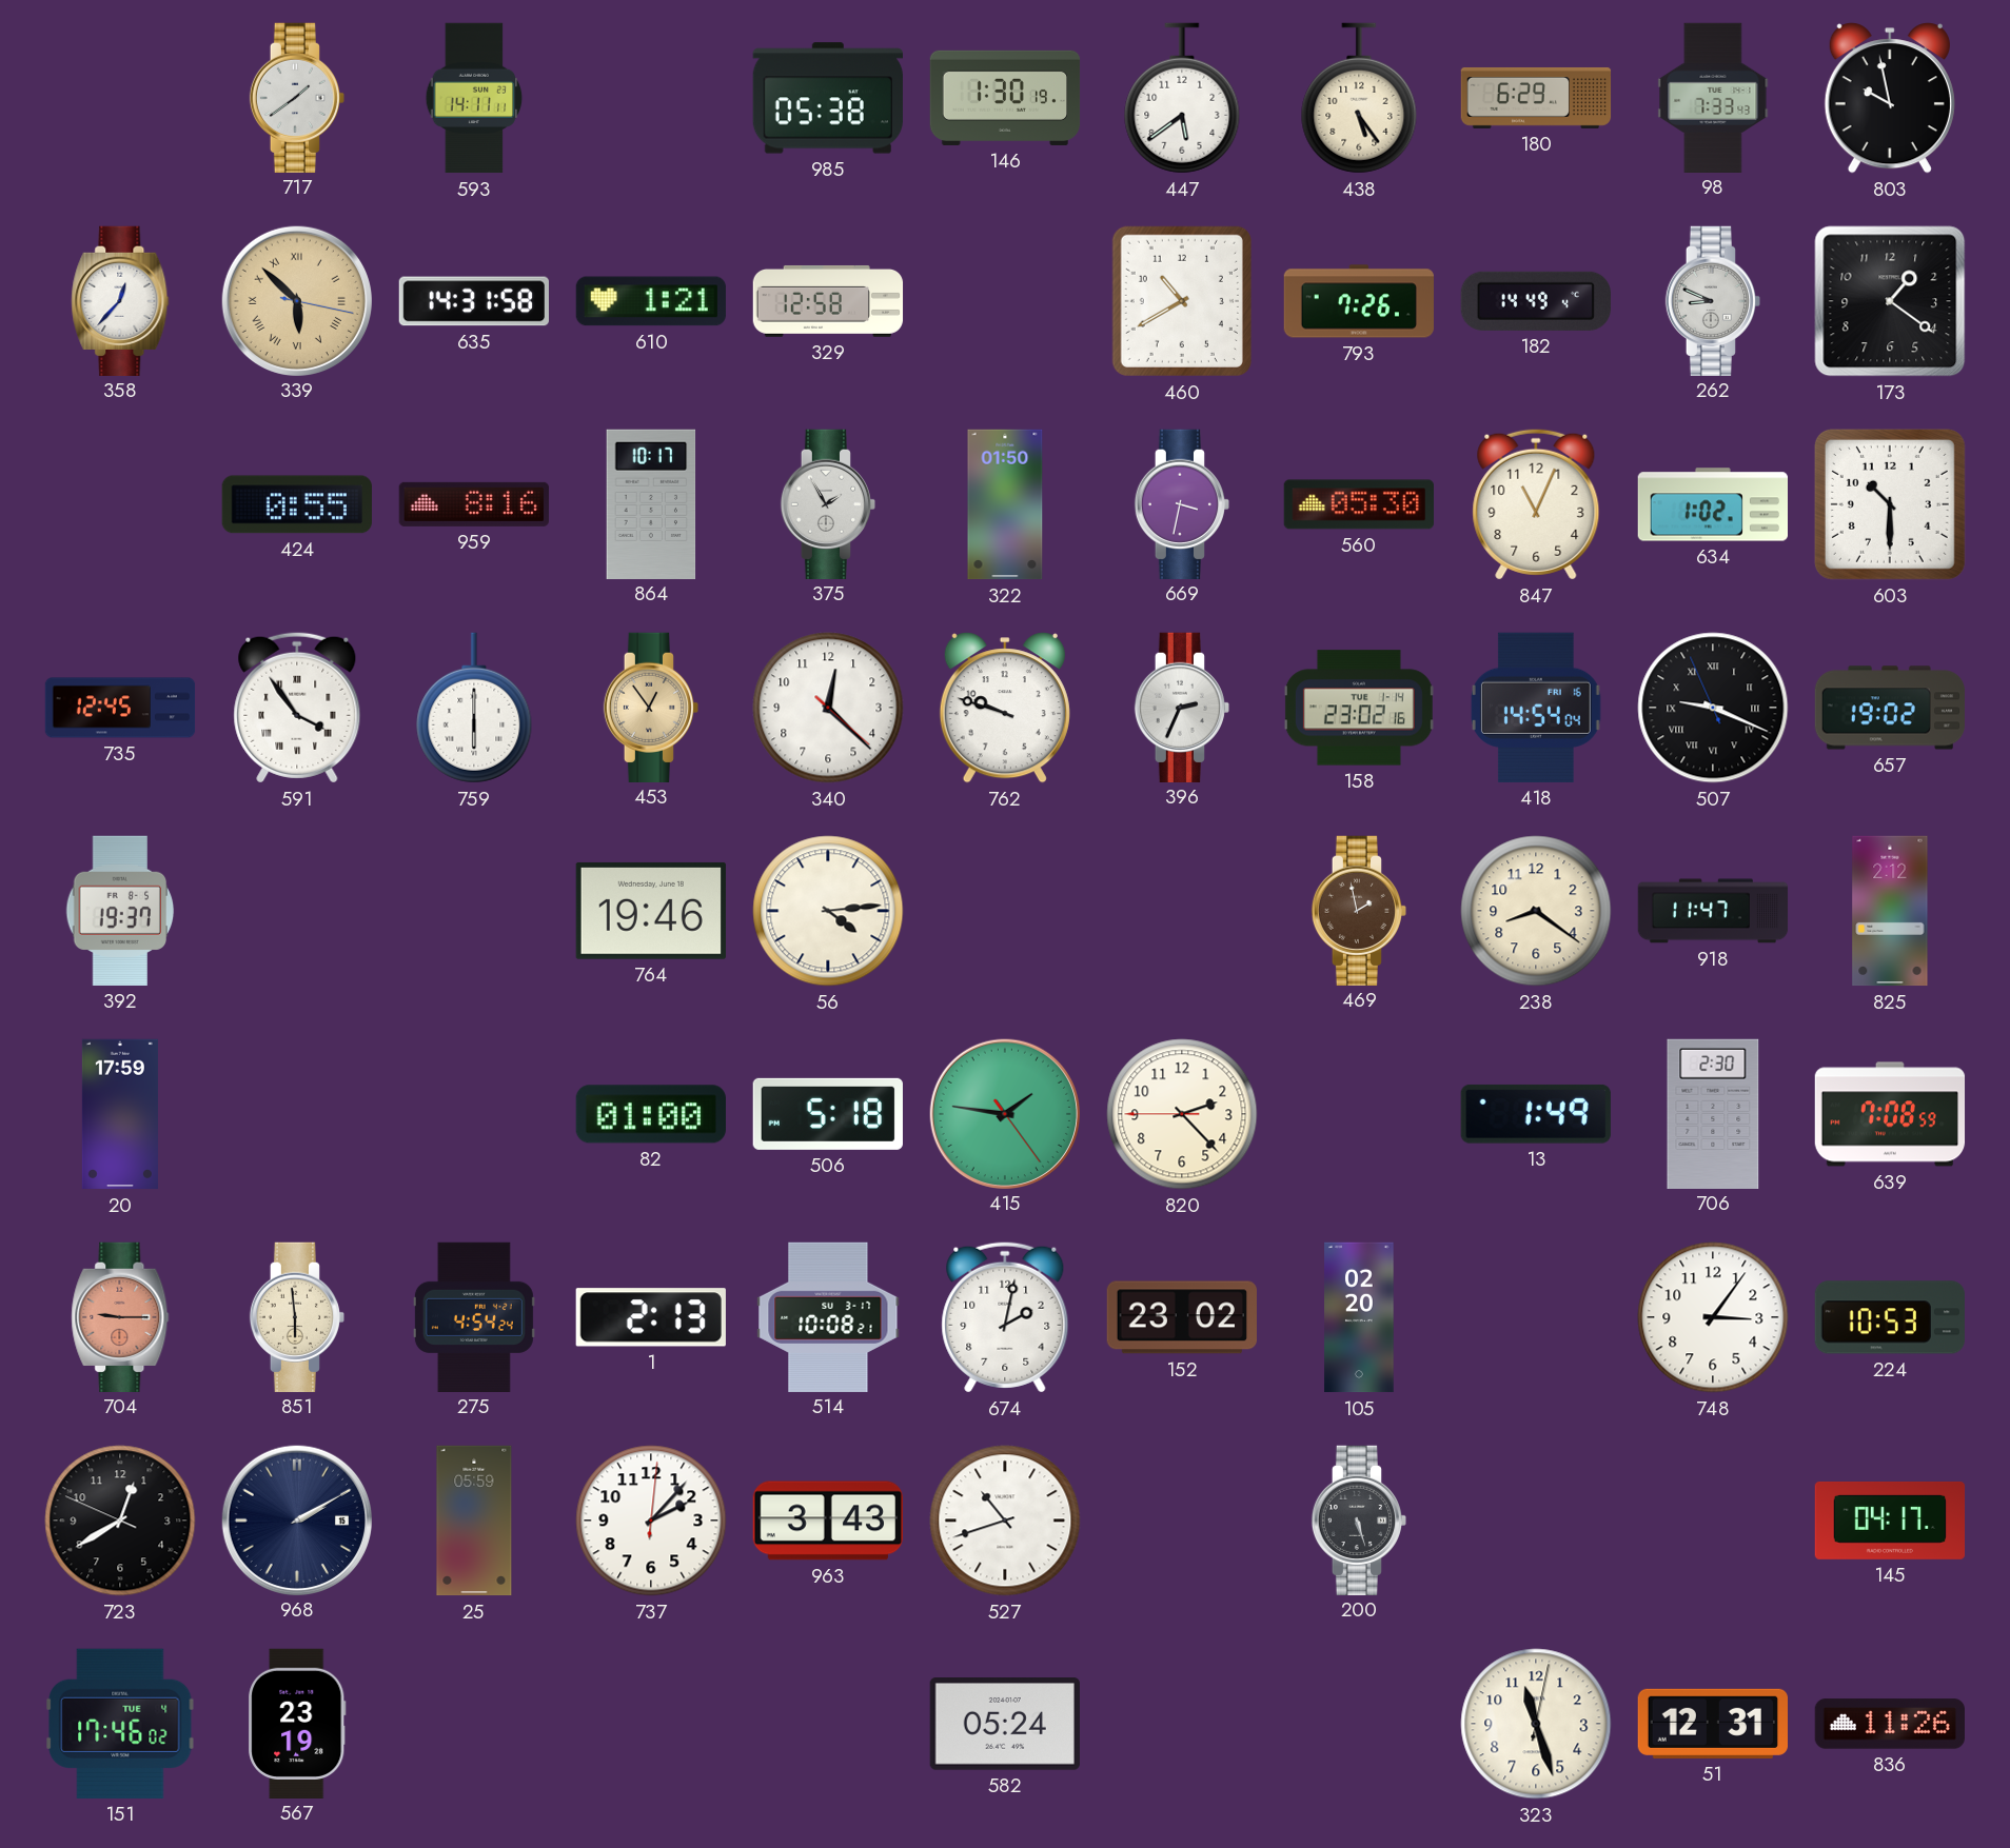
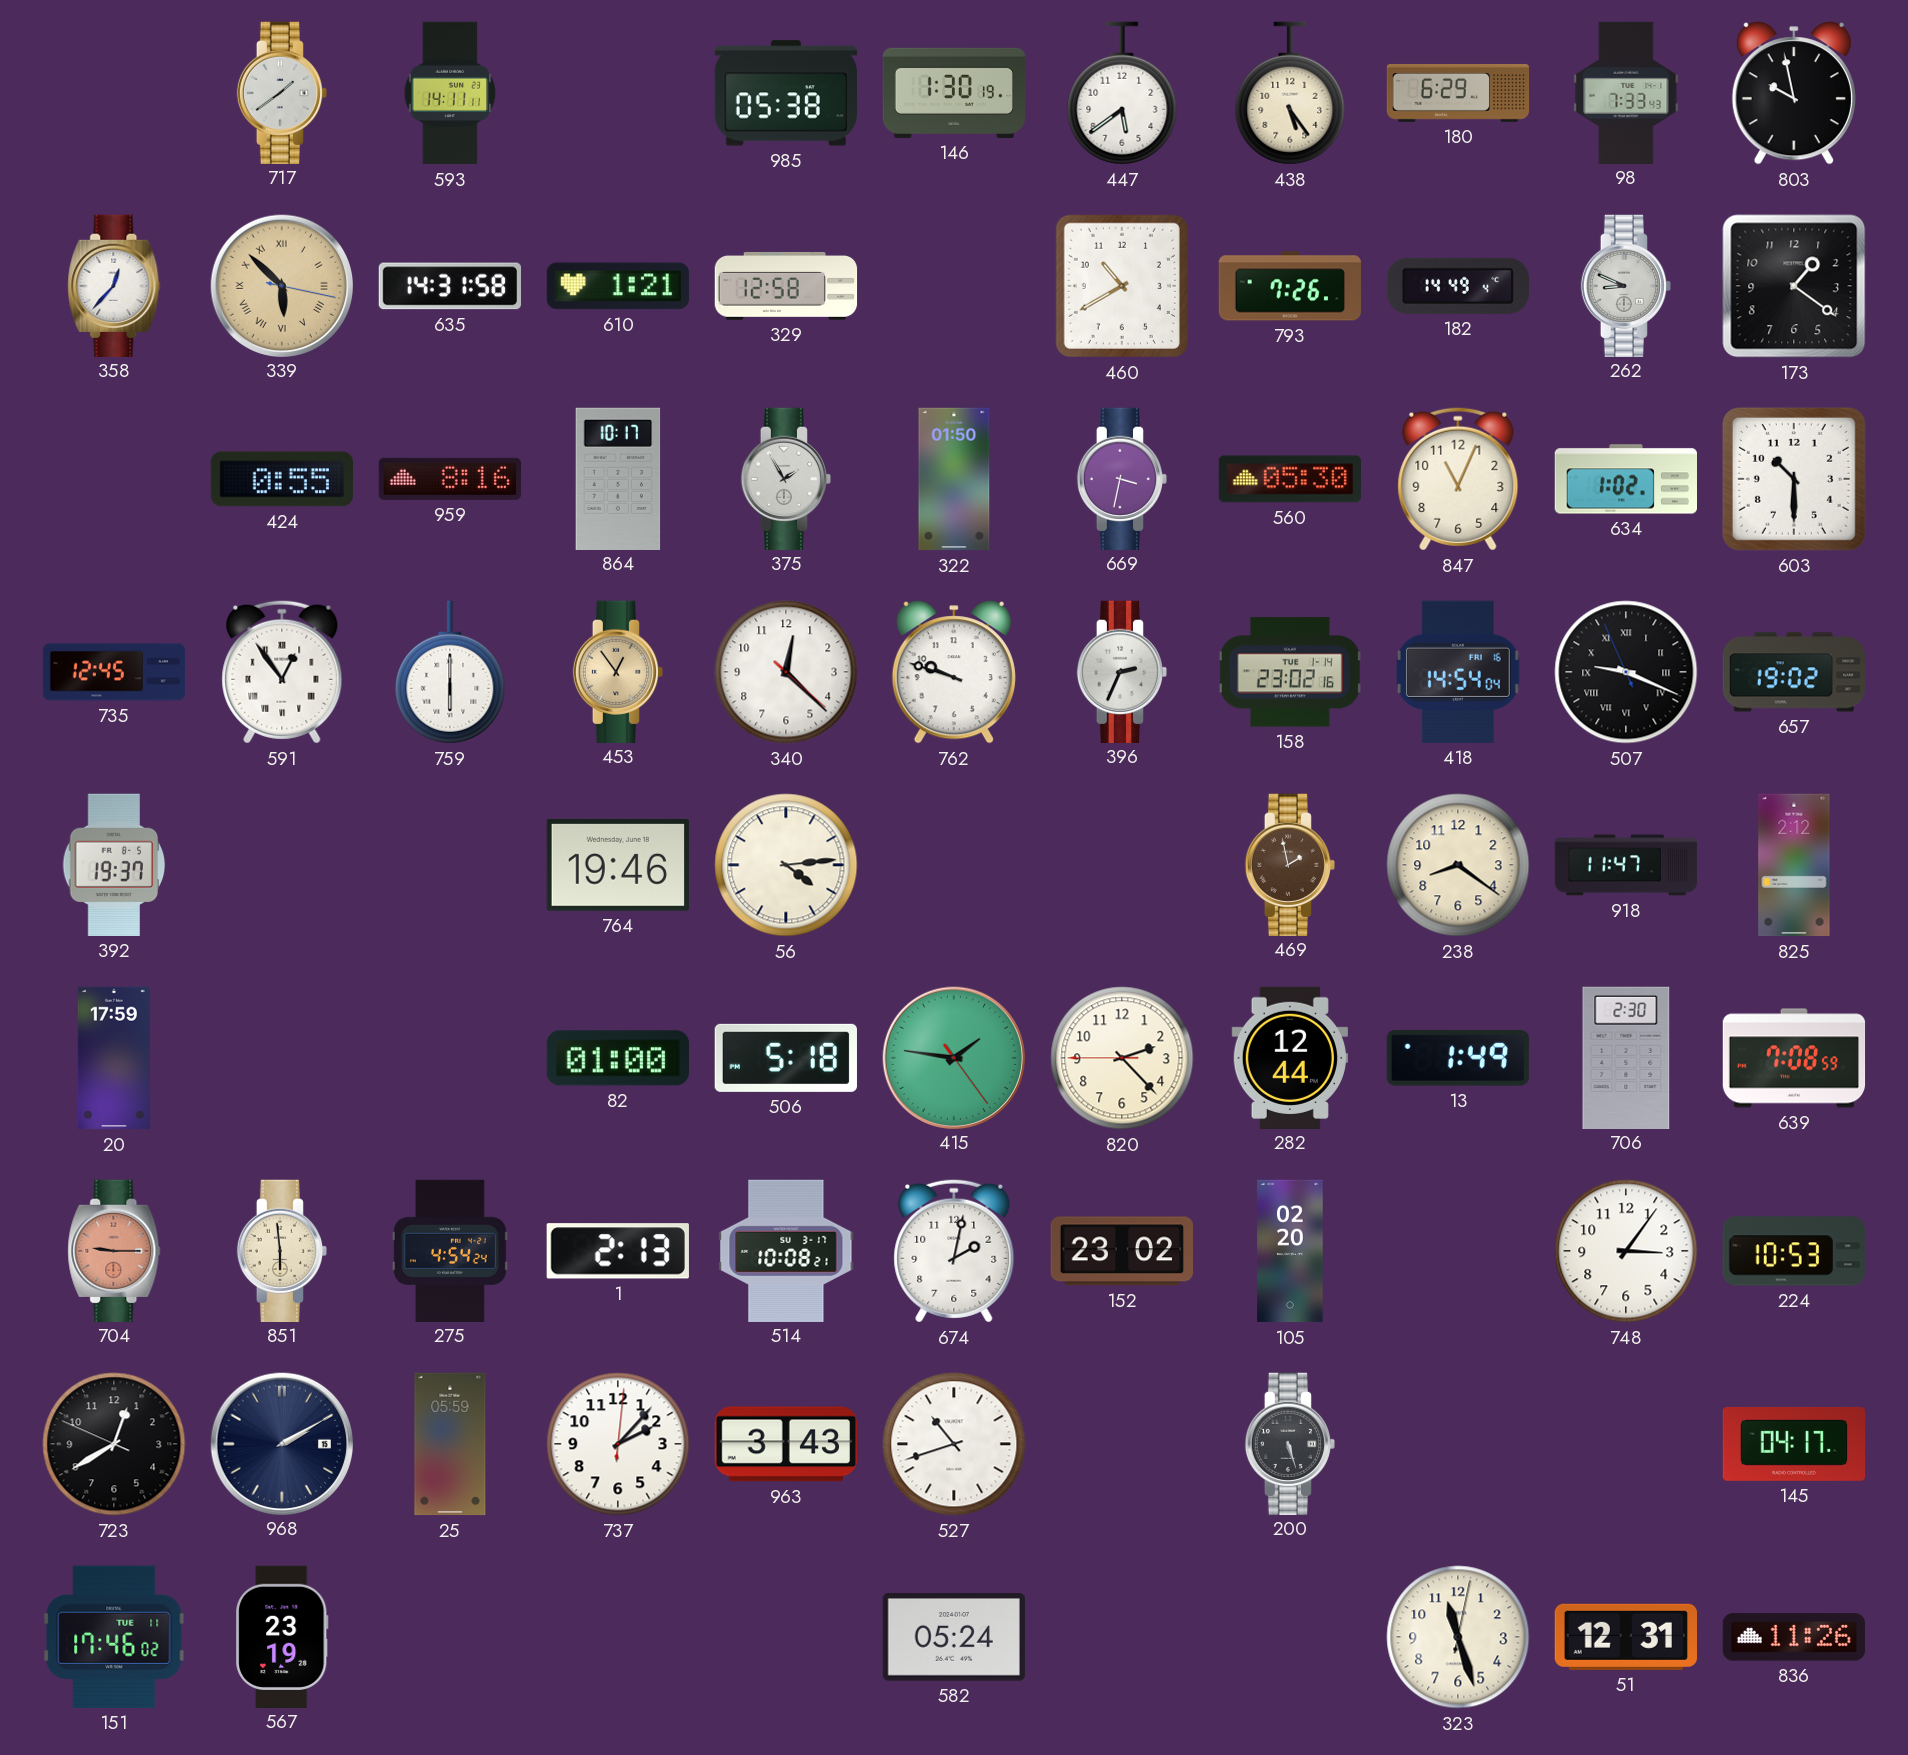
591: 3:54 -> 12:54
282: none -> 12:44
151 date: TUE 4 -> TUE 11
